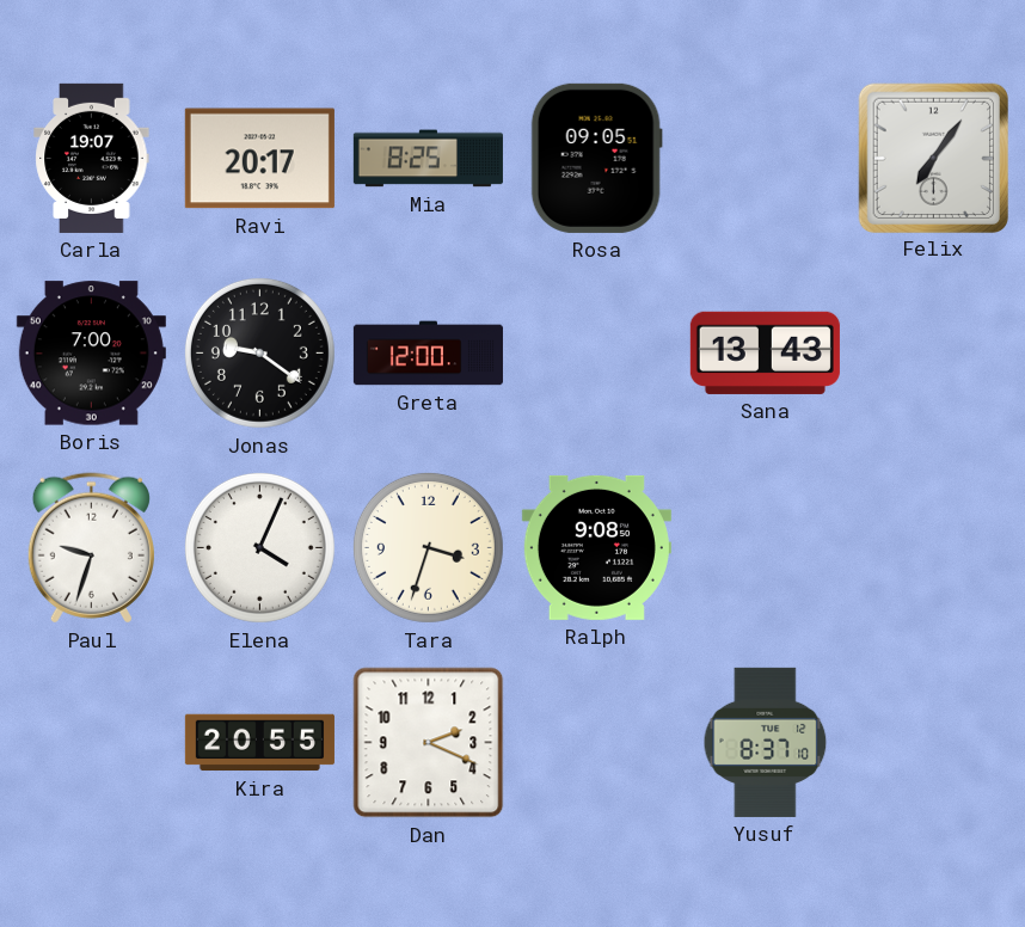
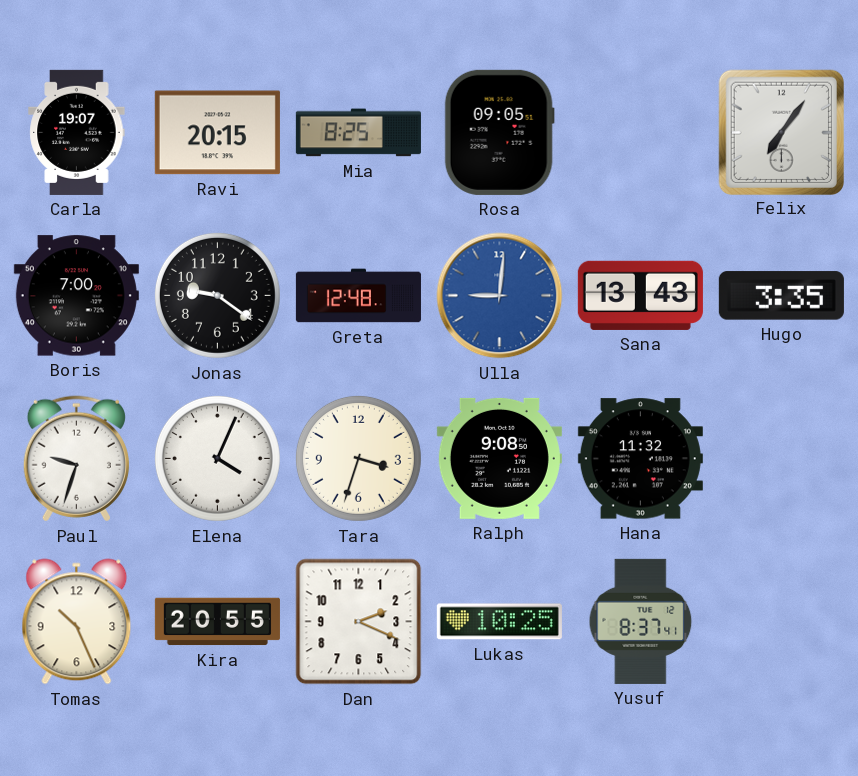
Ravi: 20:17 -> 20:15
Greta: 12:00 -> 12:48
Ulla: none -> 9:01
Hugo: none -> 3:35
Hana: none -> 11:32
Tomas: none -> 10:26
Lukas: none -> 10:25
Yusuf: 8:37:10 -> 8:37:41
